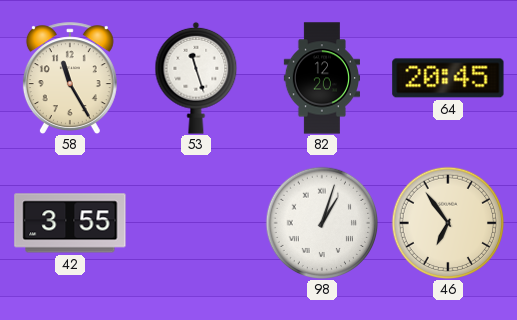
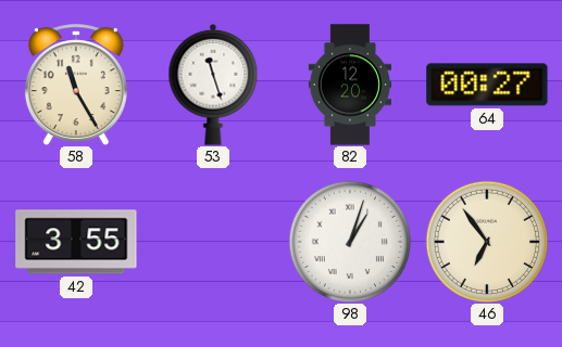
64: 20:45 -> 00:27
